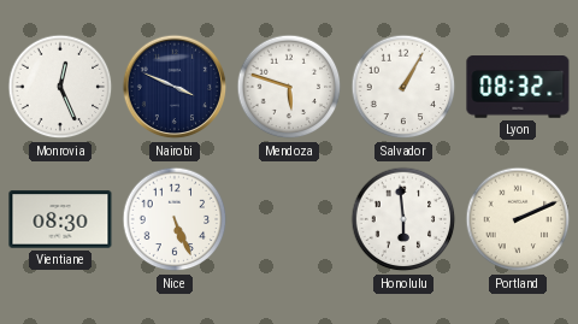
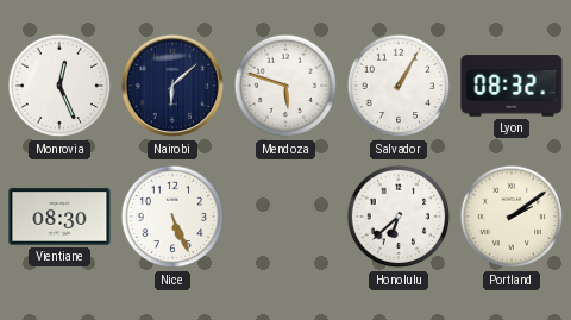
Nairobi: 3:49 -> 6:08
Honolulu: 5:59 -> 6:38
Portland: 2:11 -> 2:09
